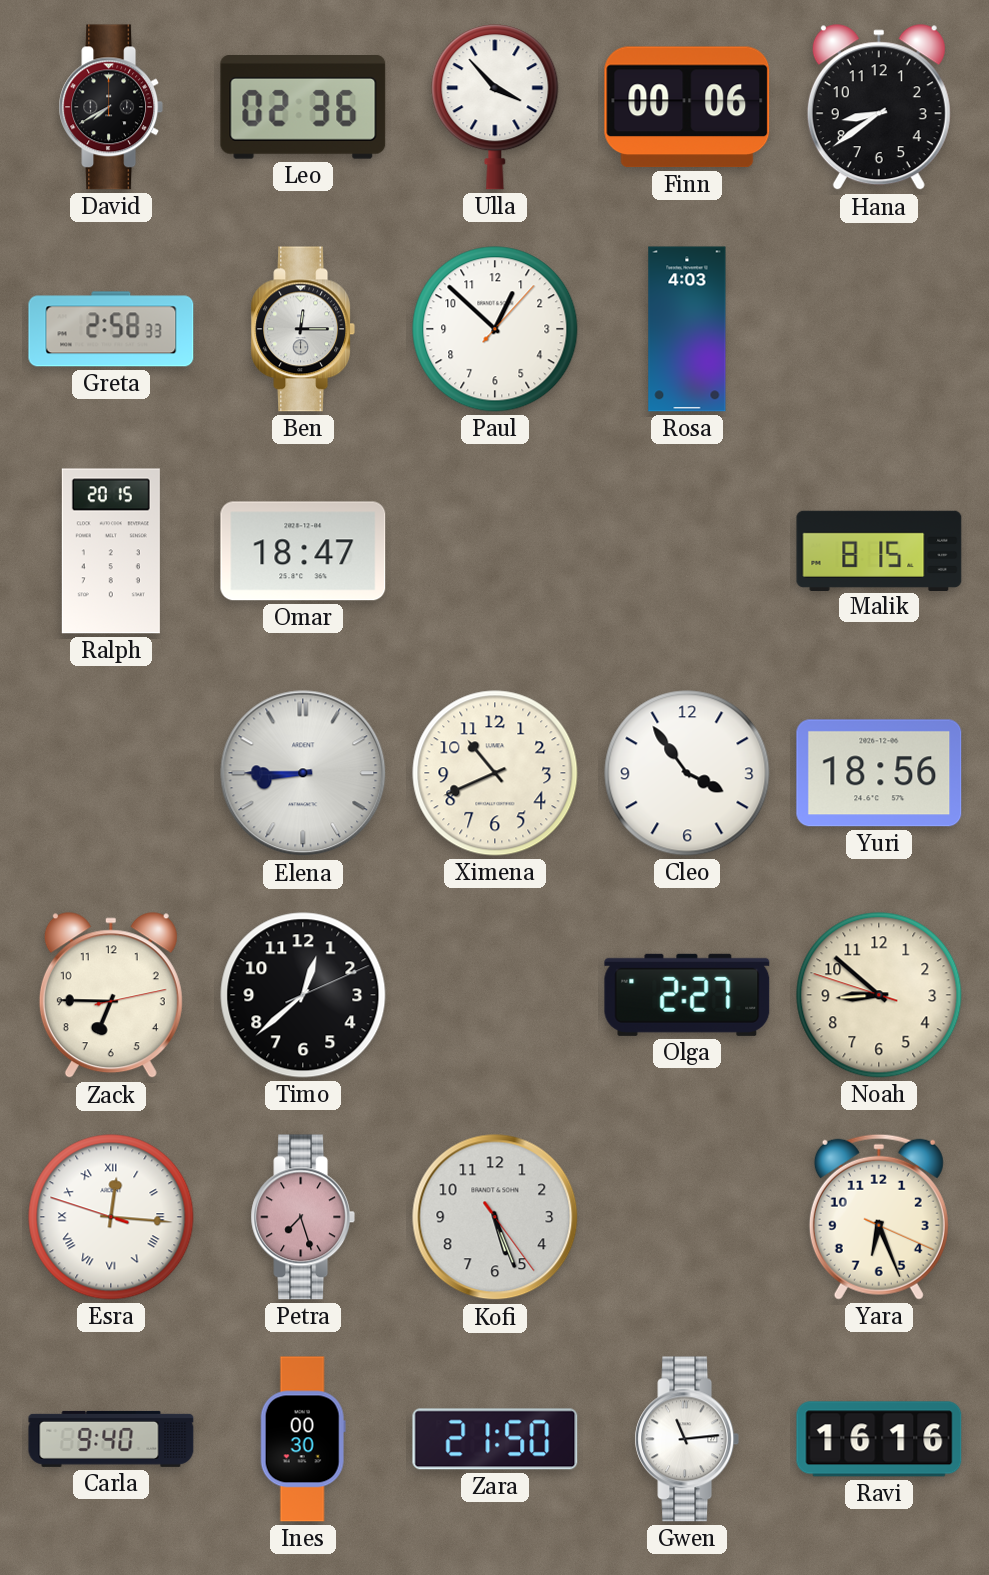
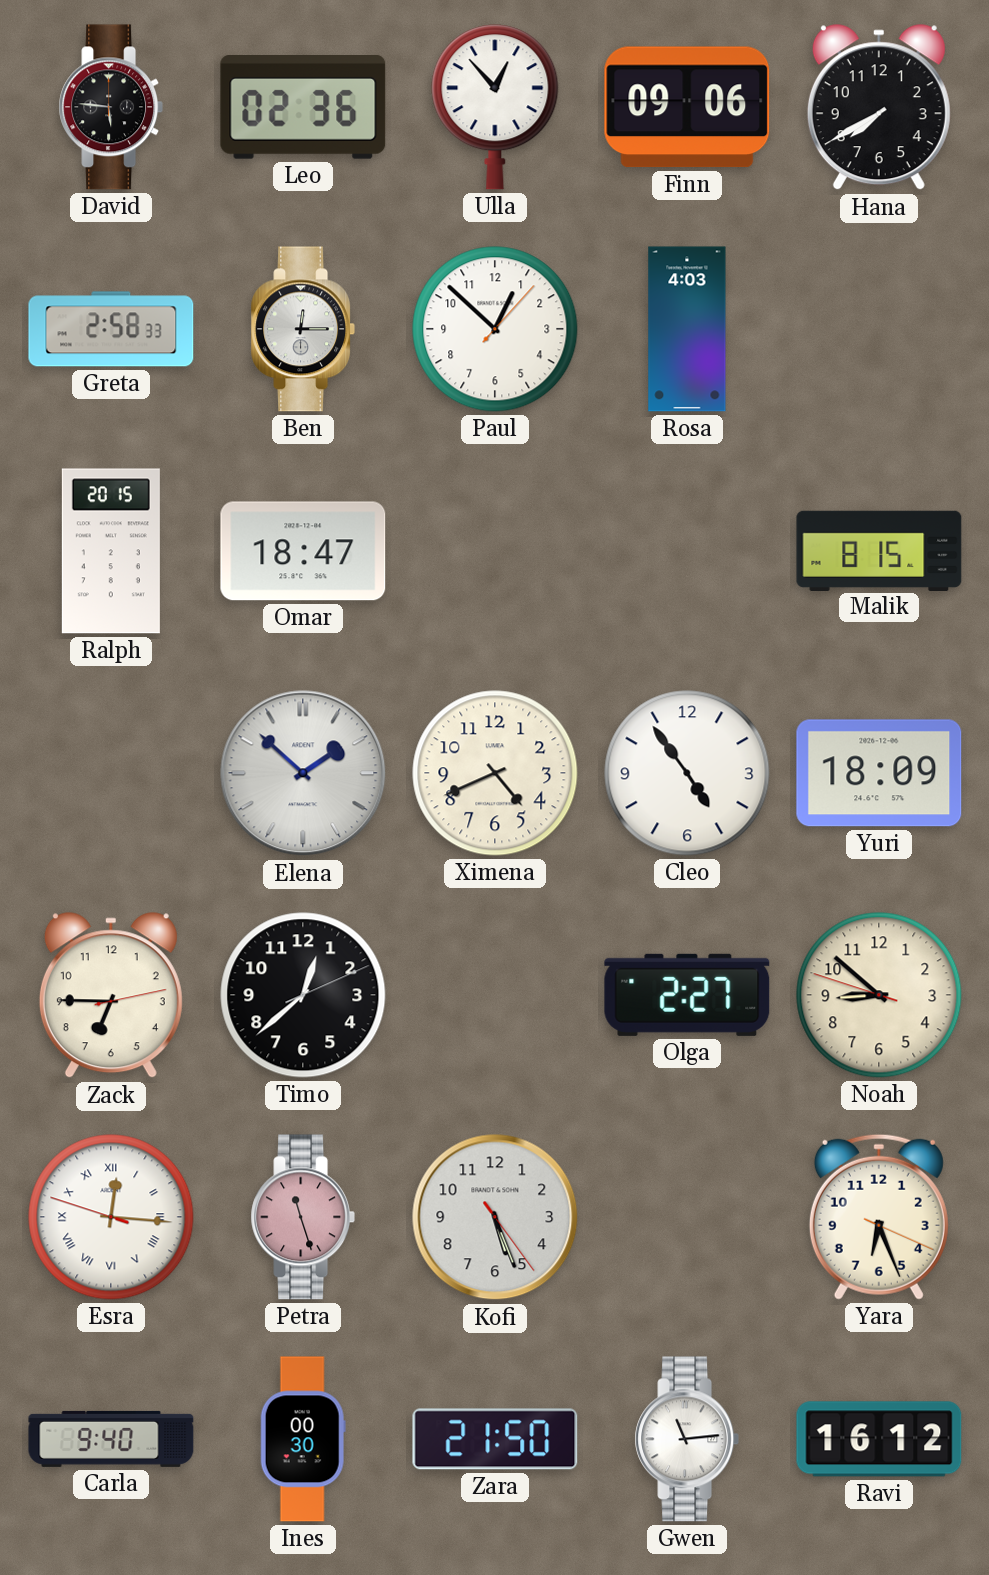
David: 7:40 -> 5:46
Ulla: 3:53 -> 12:53
Finn: 00:06 -> 09:06
Hana: 8:39 -> 7:40
Elena: 8:45 -> 1:52
Ximena: 10:41 -> 4:41
Cleo: 3:54 -> 4:54
Yuri: 18:56 -> 18:09
Petra: 7:27 -> 11:27
Ravi: 16:16 -> 16:12
